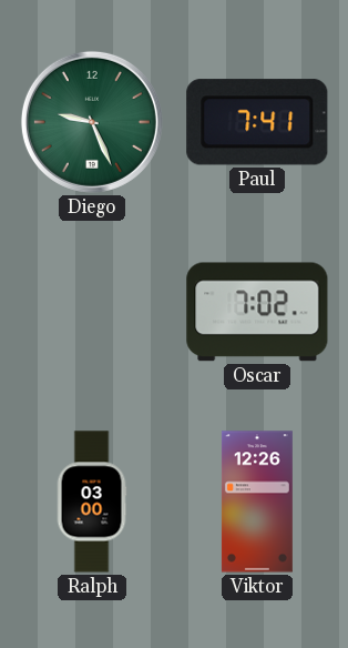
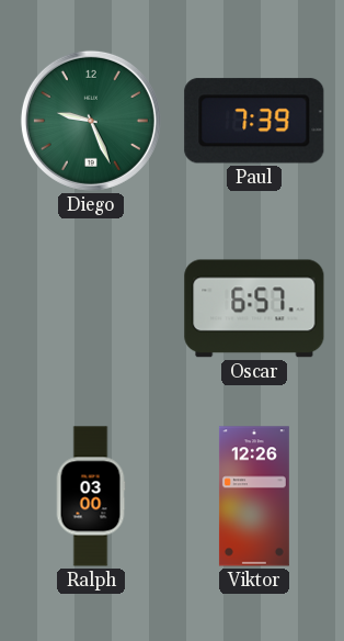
Paul: 7:41 -> 7:39
Oscar: 7:02 -> 6:57
